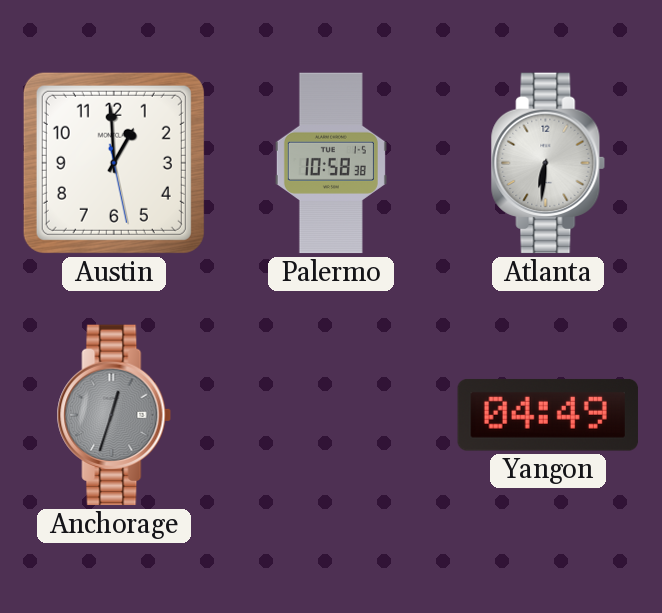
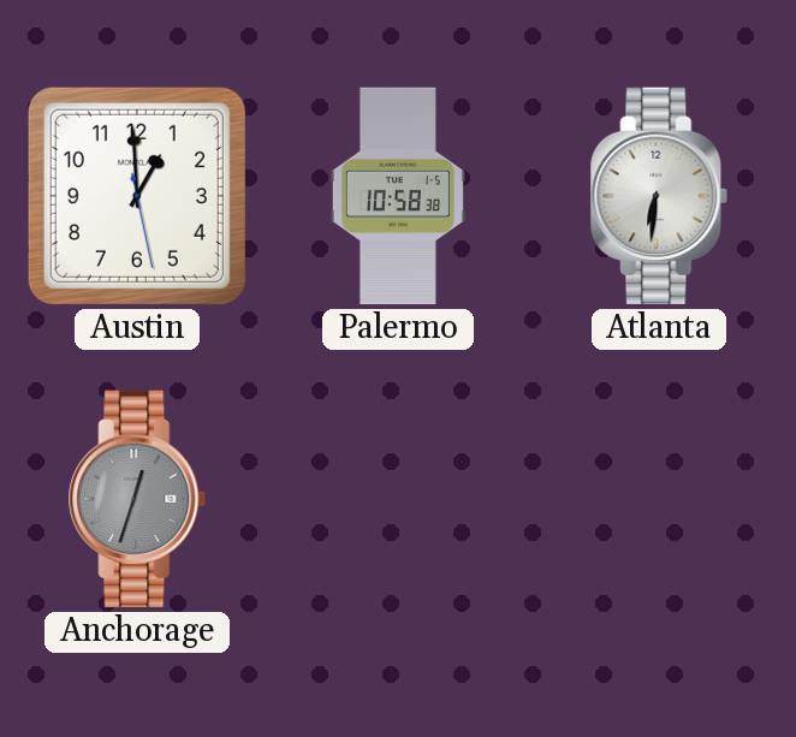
Yangon: 04:49 -> none
